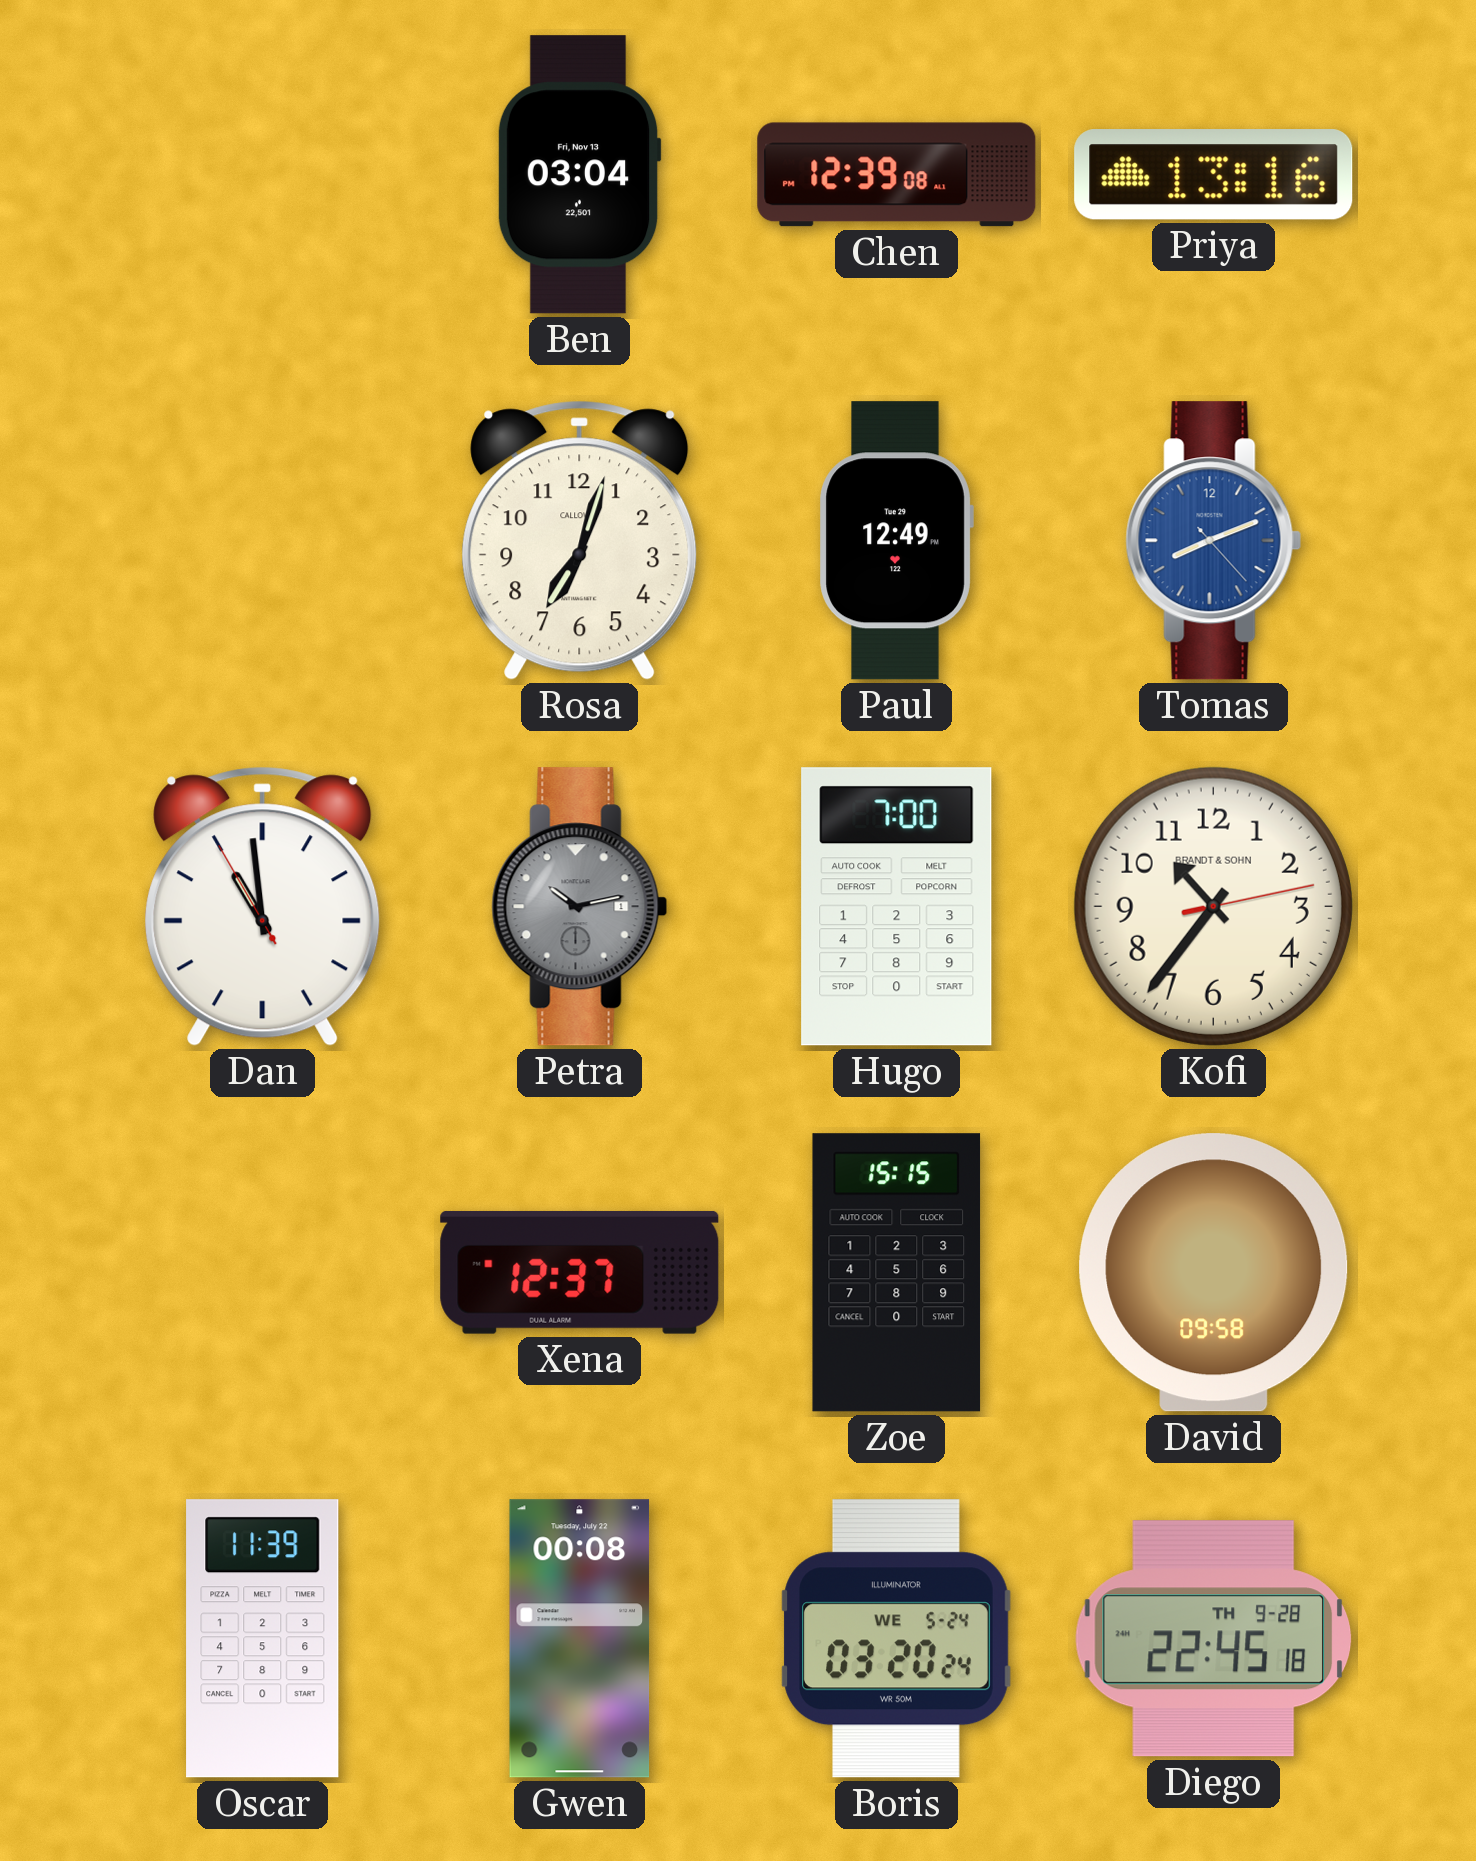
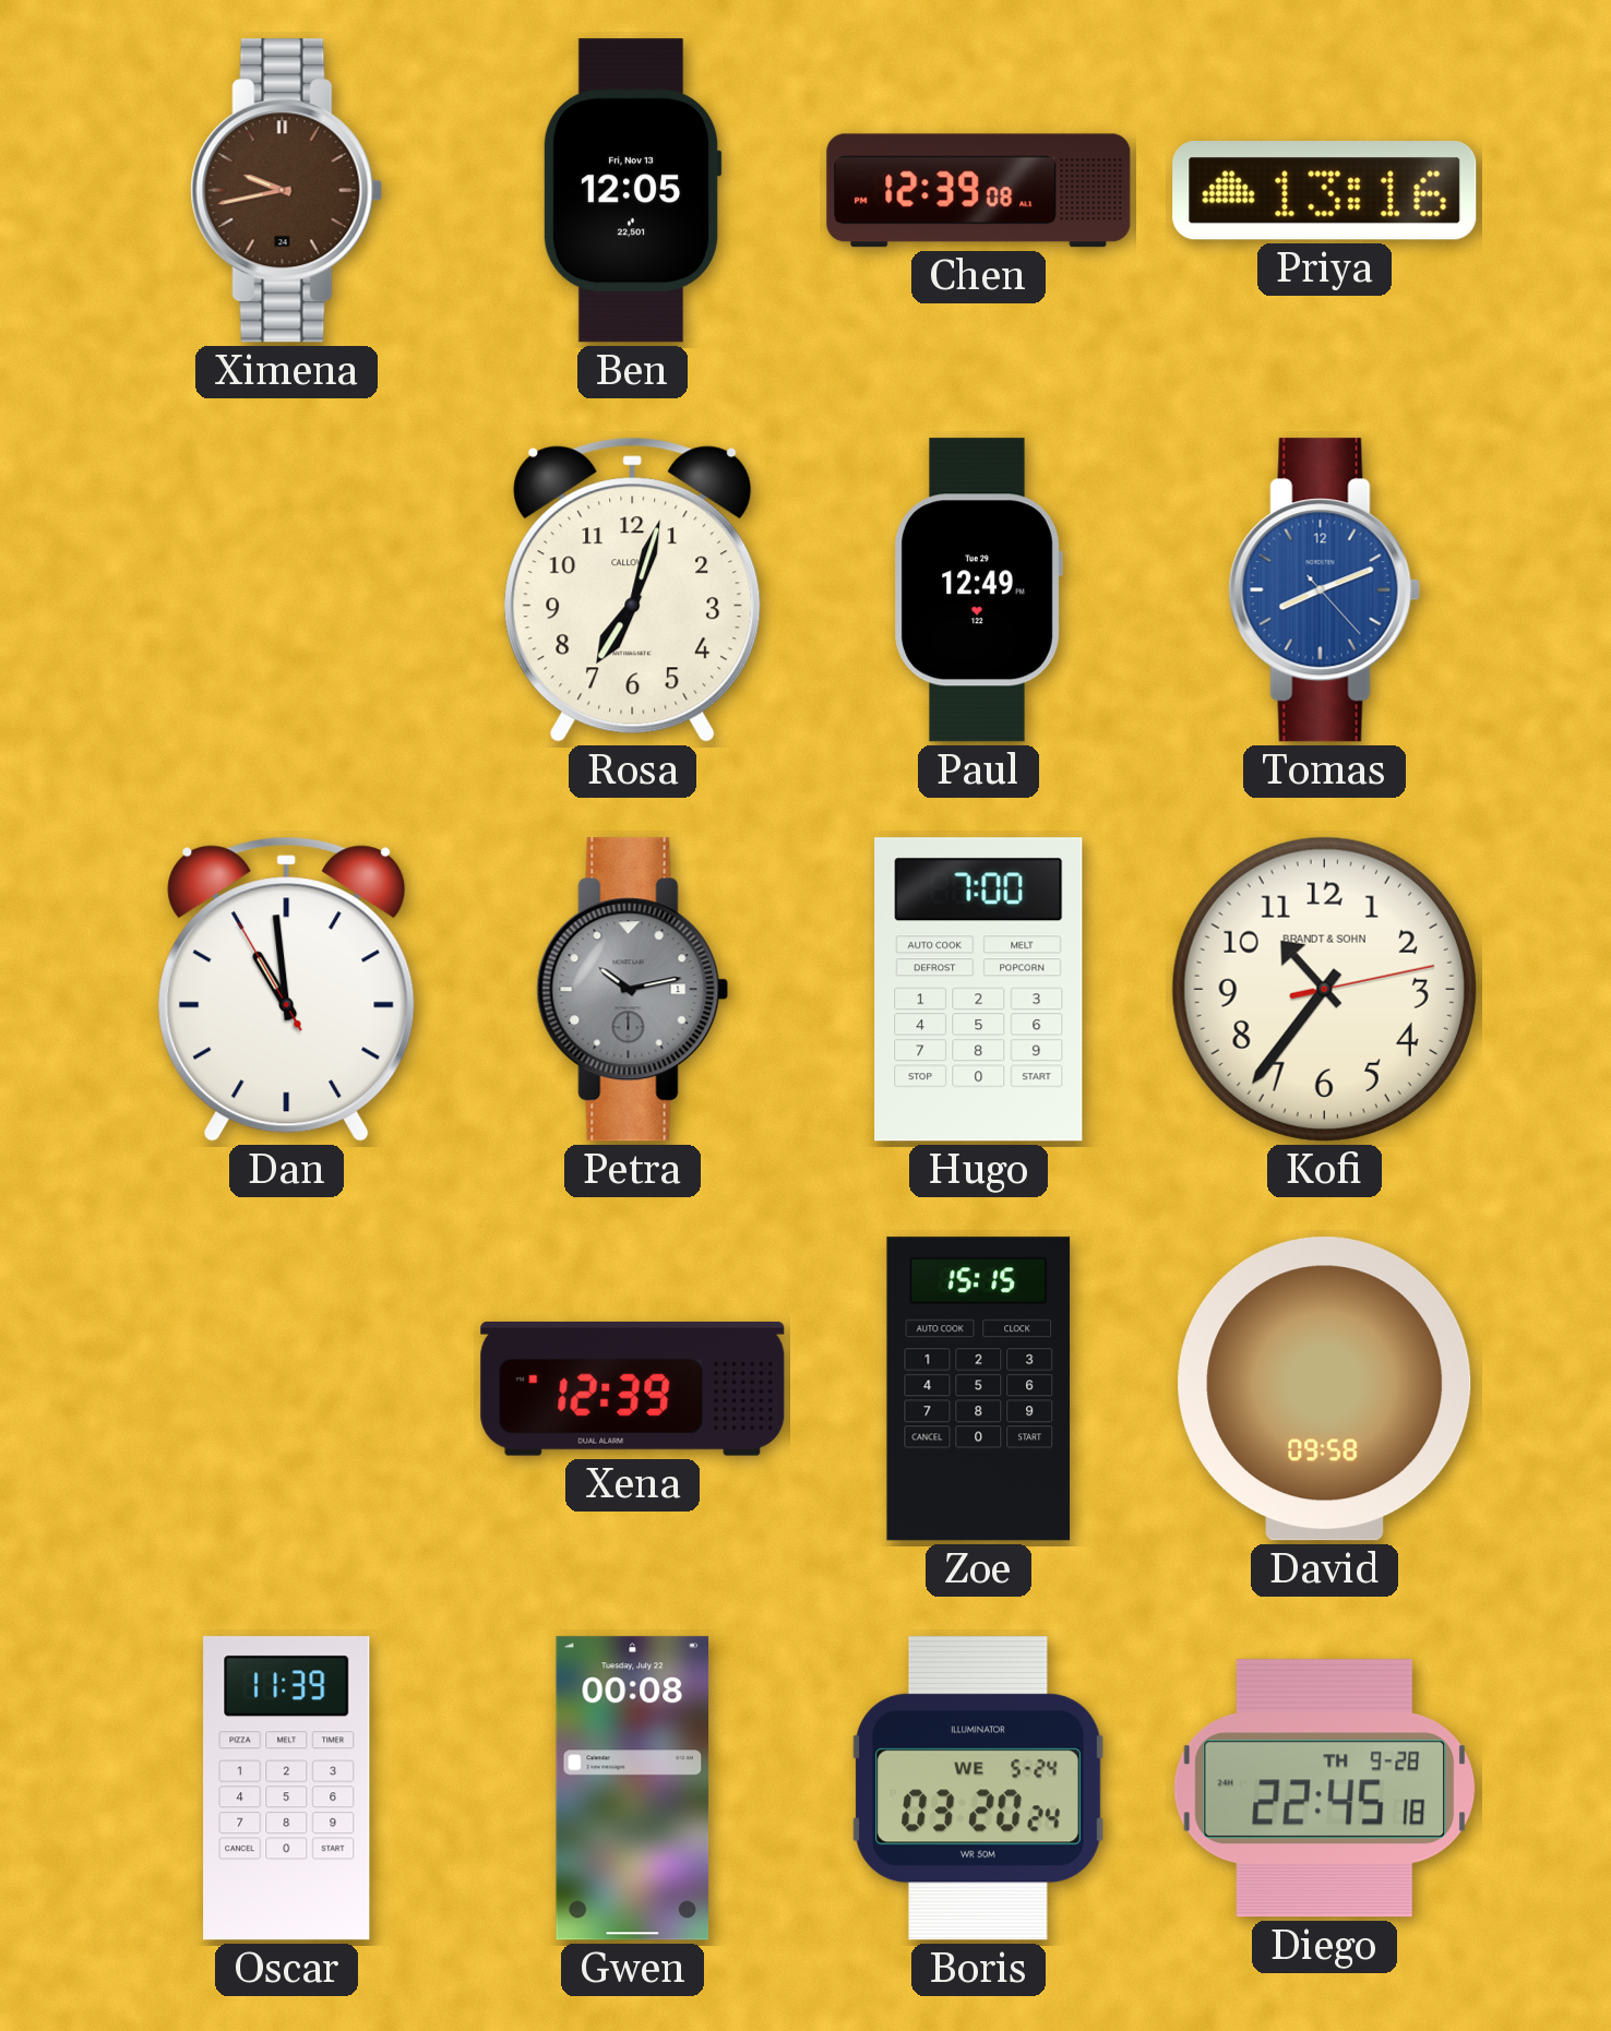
Ximena: none -> 9:43
Ben: 03:04 -> 12:05
Xena: 12:37 -> 12:39
